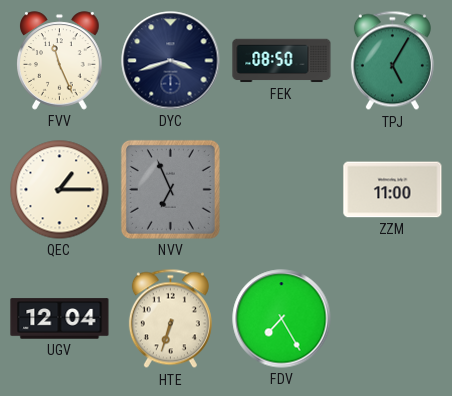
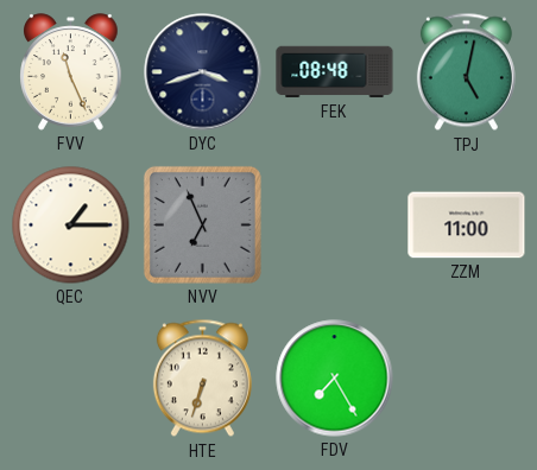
FEK: 08:50 -> 08:48
TPJ: 5:05 -> 5:02
UGV: 12:04 -> none
